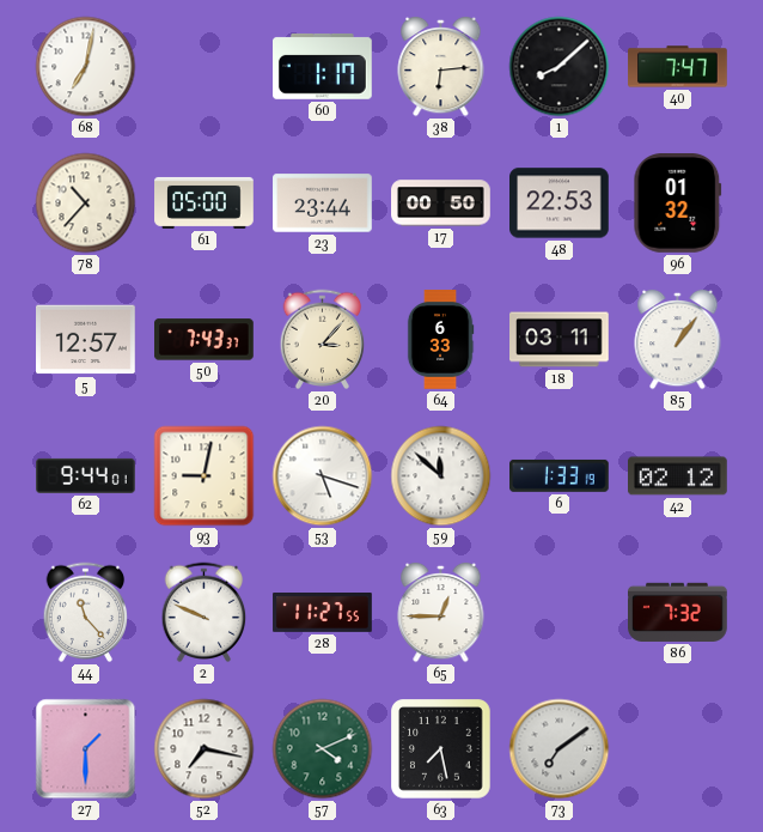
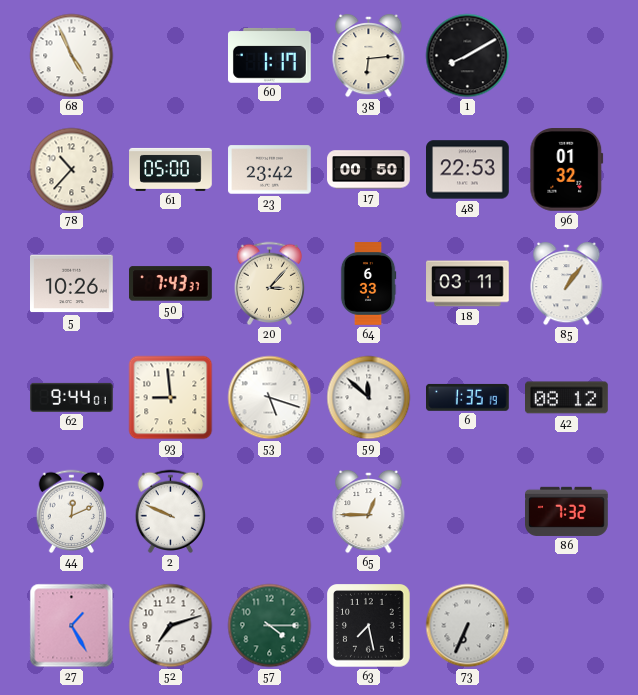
68: 7:02 -> 4:56
1: 8:08 -> 8:10
40: 7:47 -> none
23: 23:44 -> 23:42
5: 12:57 -> 10:26
93: 9:02 -> 8:59
6: 1:33 -> 1:35
42: 02:12 -> 08:12
44: 11:23 -> 12:11
28: 11:27 -> none
27: 1:30 -> 1:25
52: 7:17 -> 7:12
57: 4:11 -> 4:15
73: 7:09 -> 6:34
